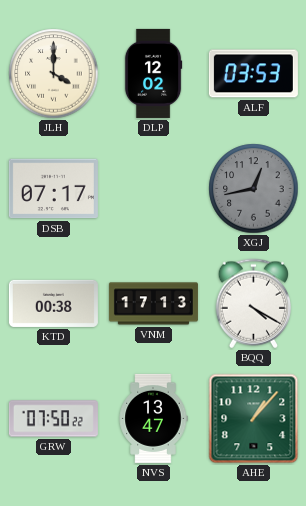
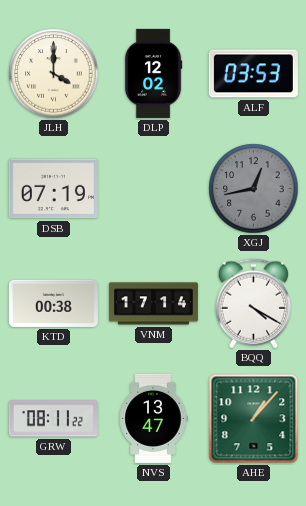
DSB: 07:17 -> 07:19
VNM: 17:13 -> 17:14
GRW: 07:50 -> 08:11
